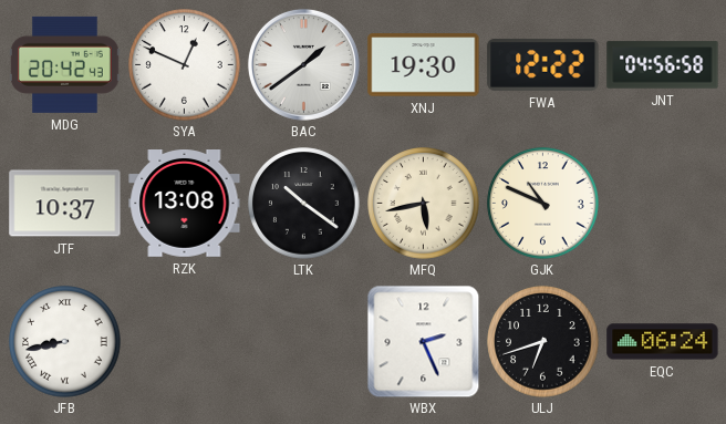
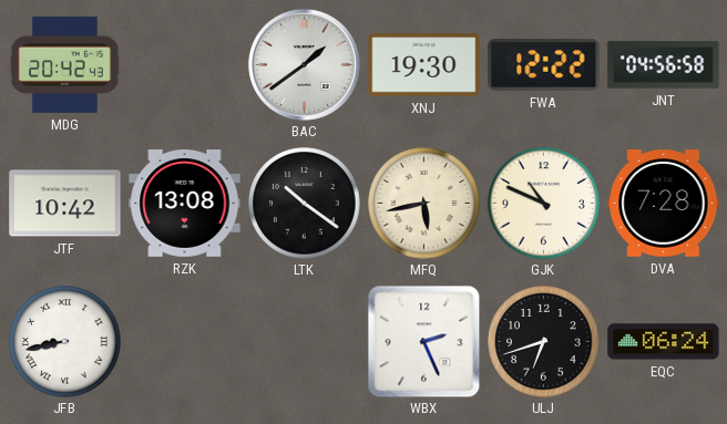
SYA: 12:49 -> none
JTF: 10:37 -> 10:42
DVA: none -> 7:28
